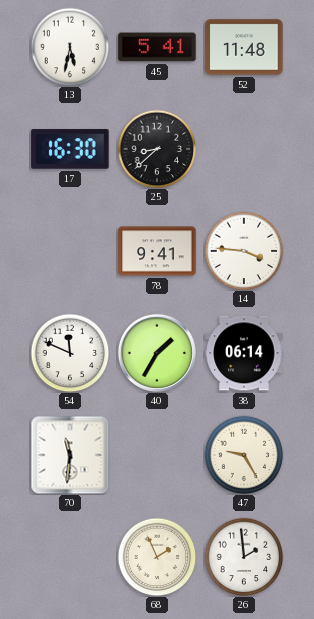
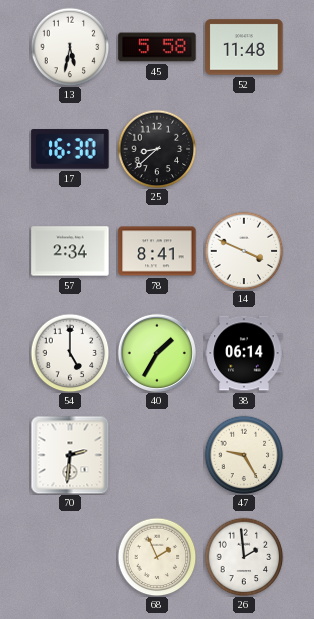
45: 5:41 -> 5:58
57: none -> 2:34
78: 9:41 -> 8:41
14: 3:46 -> 3:49
54: 11:49 -> 5:00
70: 11:31 -> 2:31
